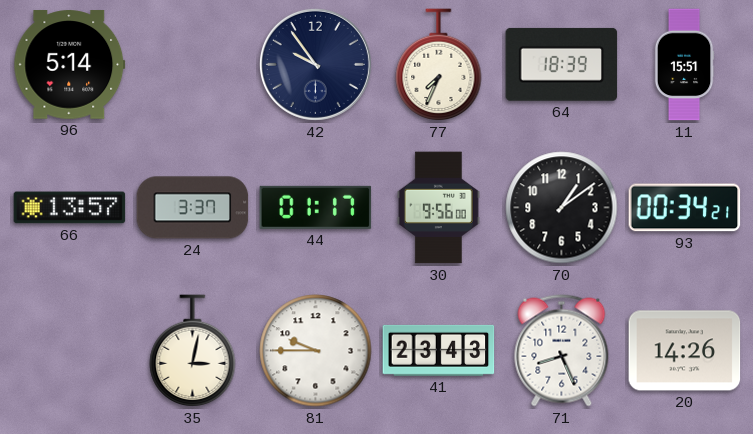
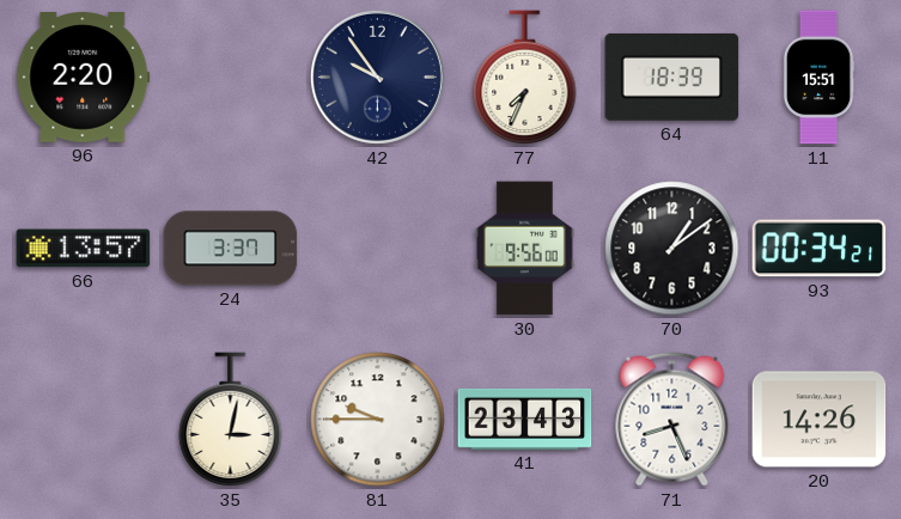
96: 5:14 -> 2:20
44: 01:17 -> none
